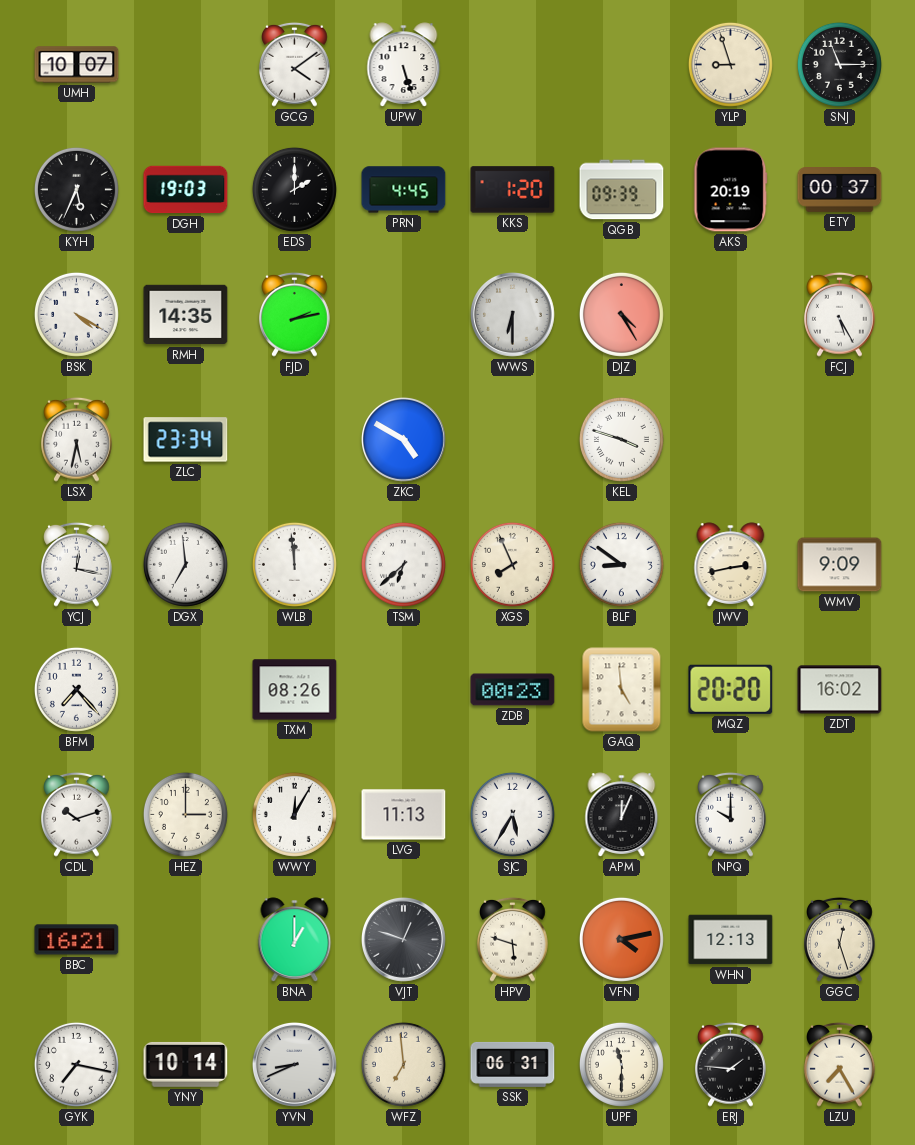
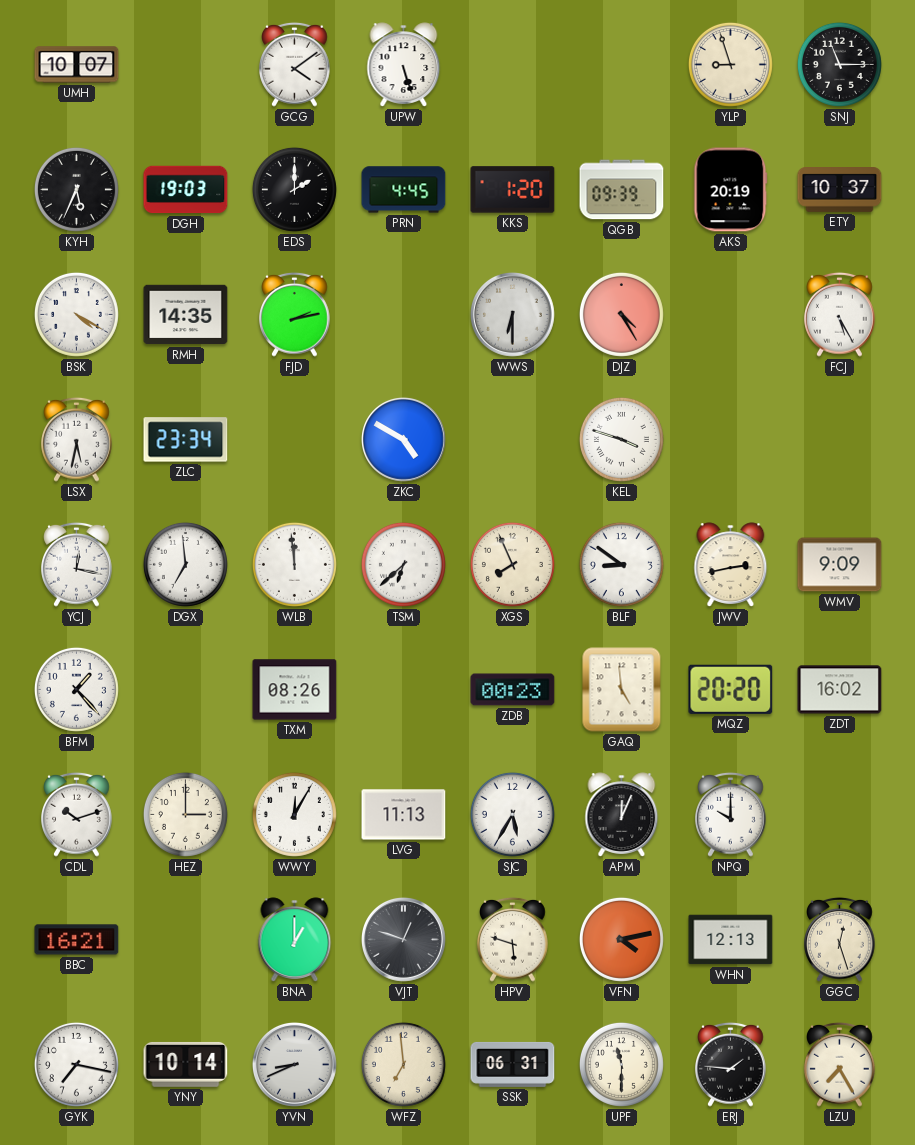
ETY: 00:37 -> 10:37
BFM: 7:23 -> 1:23
